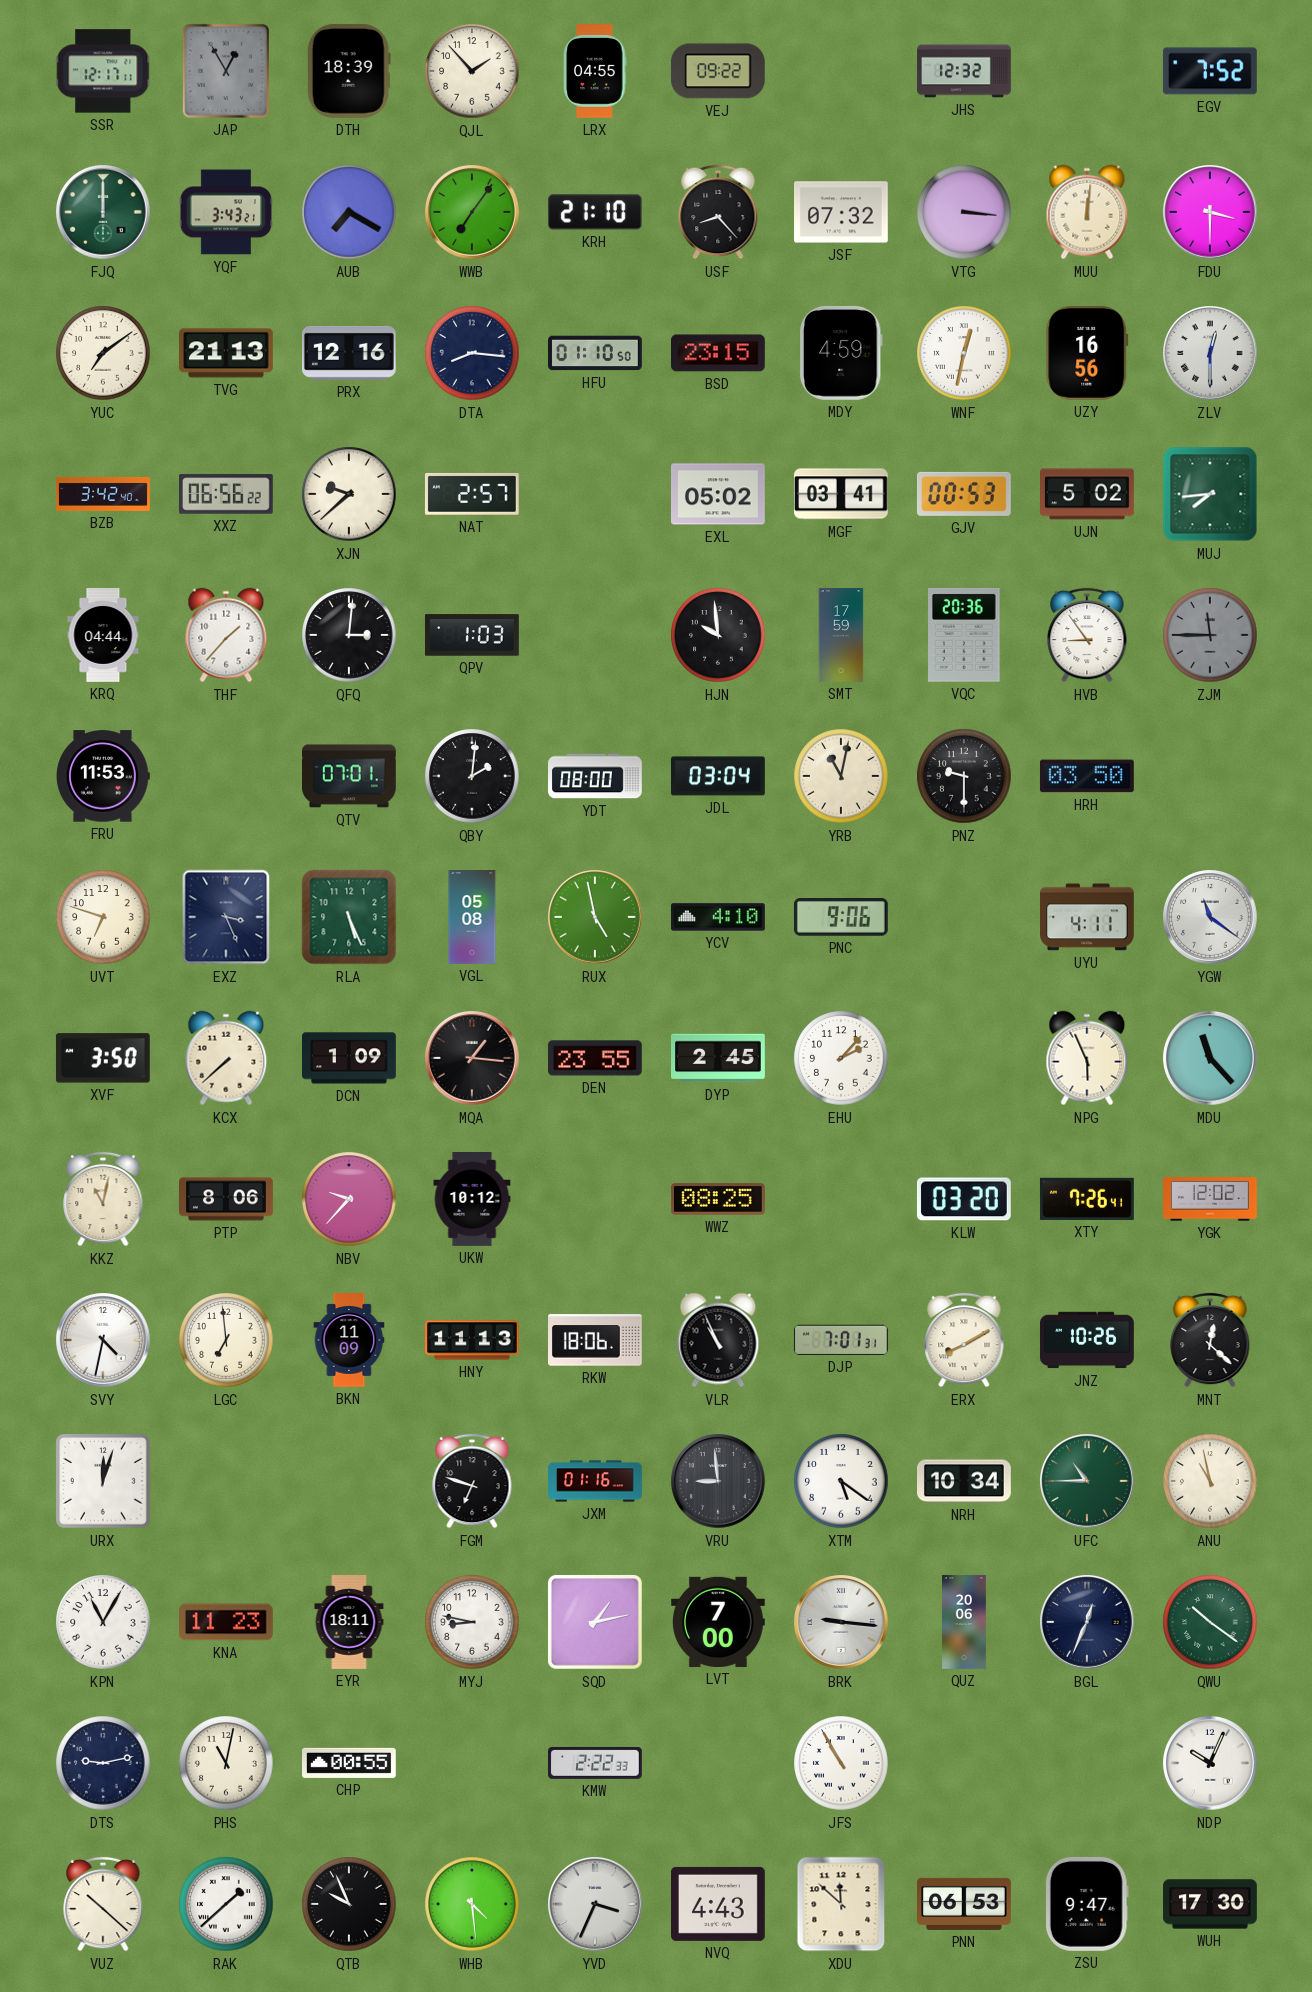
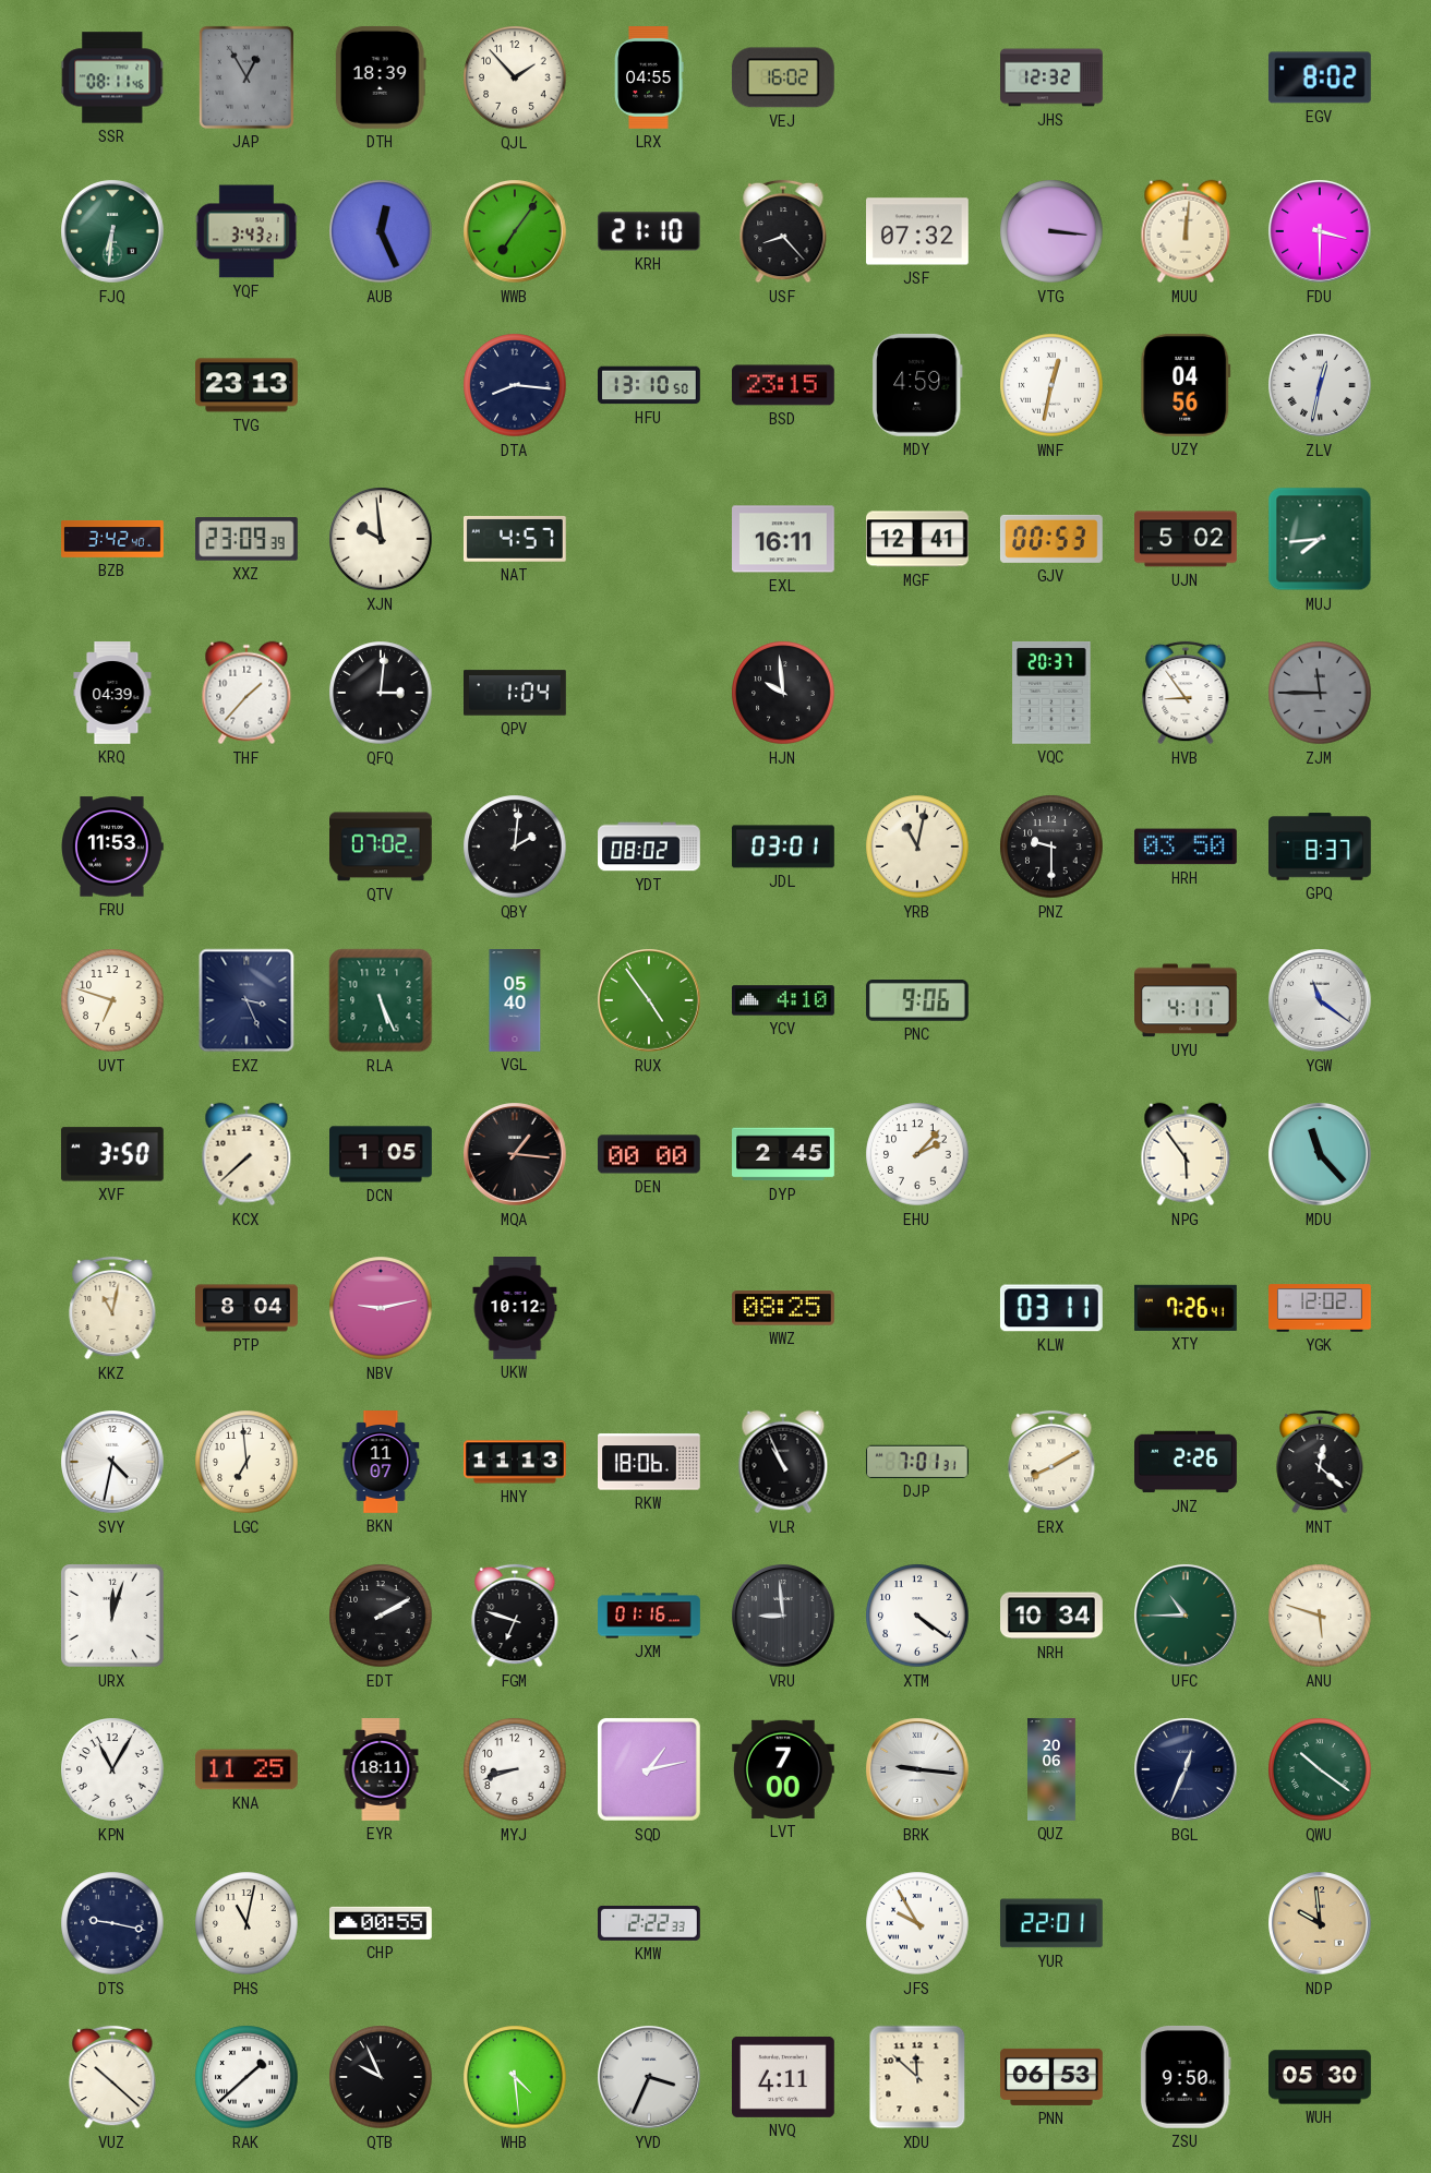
SSR: 12:17 -> 08:11
VEJ: 09:22 -> 16:02
EGV: 7:52 -> 8:02
FJQ: 12:00 -> 6:31
AUB: 7:20 -> 12:26
YUC: 7:09 -> none
TVG: 21:13 -> 23:13
PRX: 12:16 -> none
HFU: 01:10 -> 13:10
UZY: 16:56 -> 04:56
ZLV: 12:30 -> 12:32
XXZ: 06:56 -> 23:09
XJN: 9:38 -> 9:59
NAT: 2:57 -> 4:57
EXL: 05:02 -> 16:11
MGF: 03:41 -> 12:41
KRQ: 04:44 -> 04:39
QPV: 1:03 -> 1:04
SMT: 17:59 -> none
VQC: 20:36 -> 20:37
QTV: 07:01 -> 07:02
YDT: 08:00 -> 08:02
JDL: 03:04 -> 03:01
GPQ: none -> 8:37
VGL: 05:08 -> 05:40
RUX: 4:58 -> 4:54
DCN: 1:09 -> 1:05
DEN: 23:55 -> 00:00
NPG: 5:56 -> 5:54
PTP: 8:06 -> 8:04
NBV: 9:37 -> 9:13
KLW: 03:20 -> 03:11
BKN: 11:09 -> 11:07
JNZ: 10:26 -> 2:26
EDT: none -> 2:10
XTM: 5:21 -> 4:21
ANU: 10:58 -> 5:48
KNA: 11:23 -> 11:25
MYJ: 8:47 -> 8:42
DTS: 9:13 -> 9:17
JFS: 10:55 -> 9:55
YUR: none -> 22:01
NDP: 10:04 -> 9:59
NDP dial: white -> champagne
NVQ: 4:43 -> 4:11
ZSU: 9:47 -> 9:50
WUH: 17:30 -> 05:30
